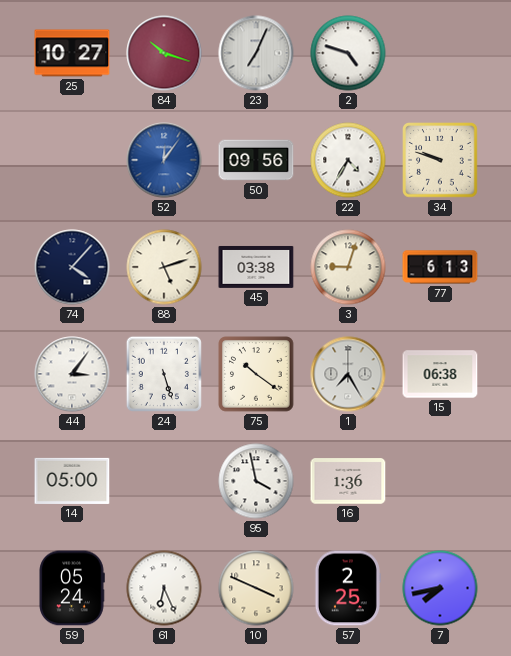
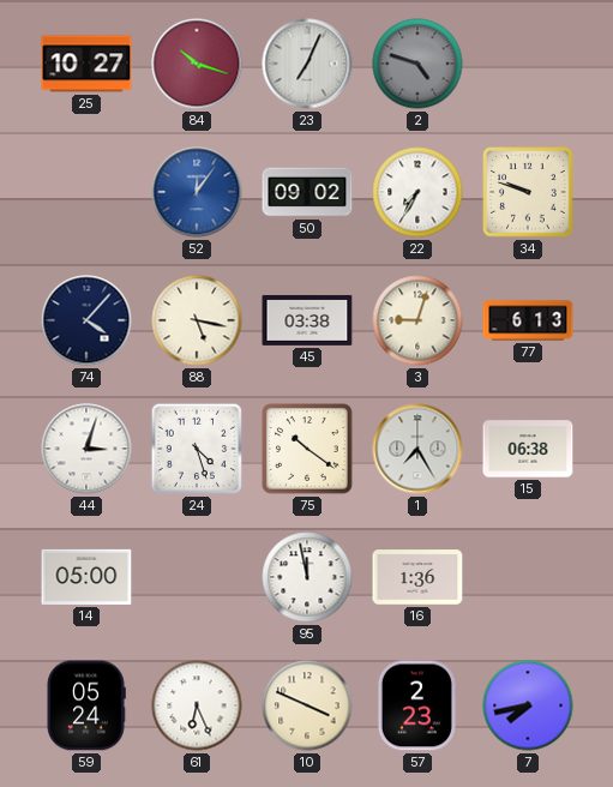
2 dial: white -> grey
50: 09:56 -> 09:02
22: 4:35 -> 7:35
88: 5:12 -> 5:17
44: 3:06 -> 3:03
24: 5:27 -> 4:27
95: 3:58 -> 11:58
57: 2:25 -> 2:23
